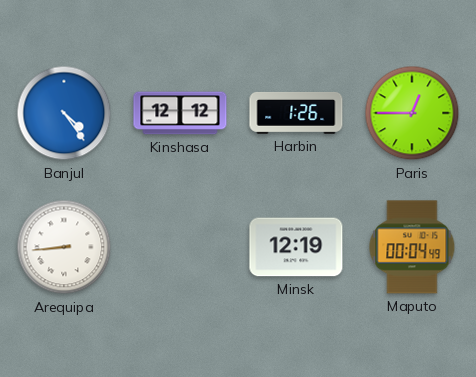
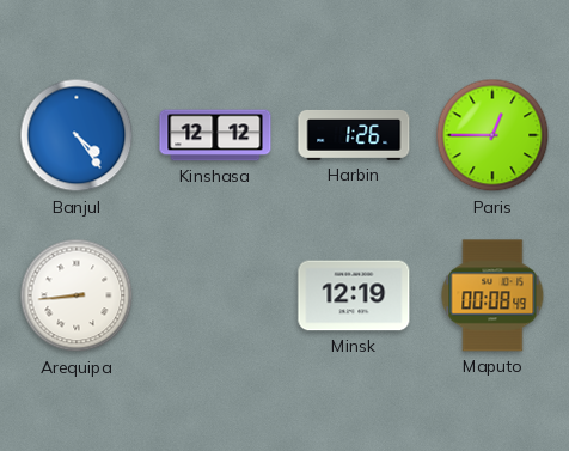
Maputo: 00:04 -> 00:08
